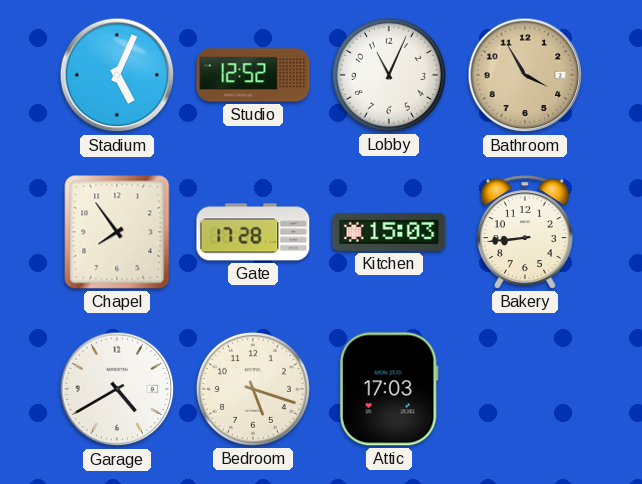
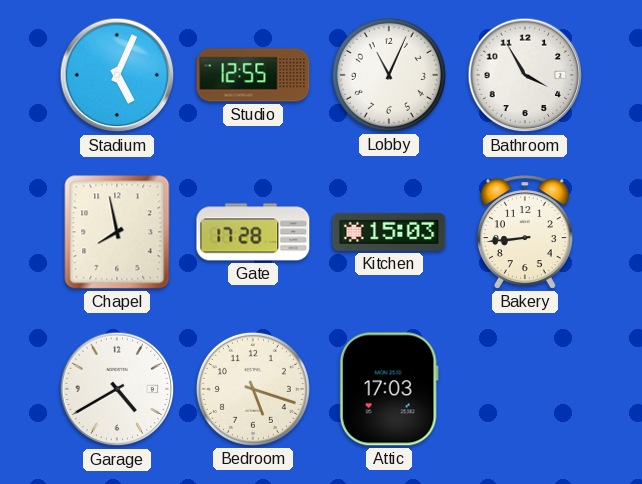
Studio: 12:52 -> 12:55
Bathroom dial: champagne -> white
Chapel: 7:54 -> 7:58
